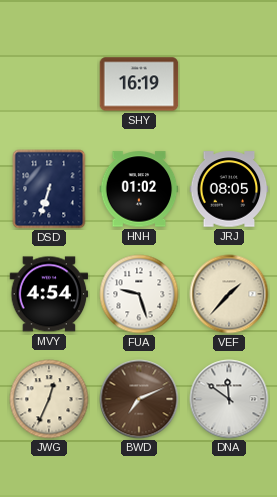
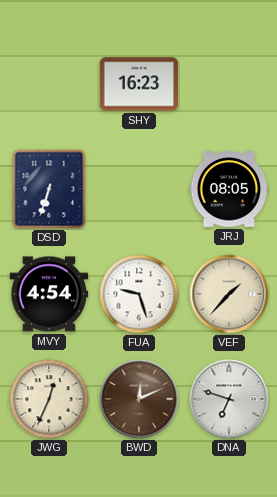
SHY: 16:19 -> 16:23
HNH: 01:02 -> none
BWD: 7:11 -> 12:11
DNA: 11:51 -> 6:48
